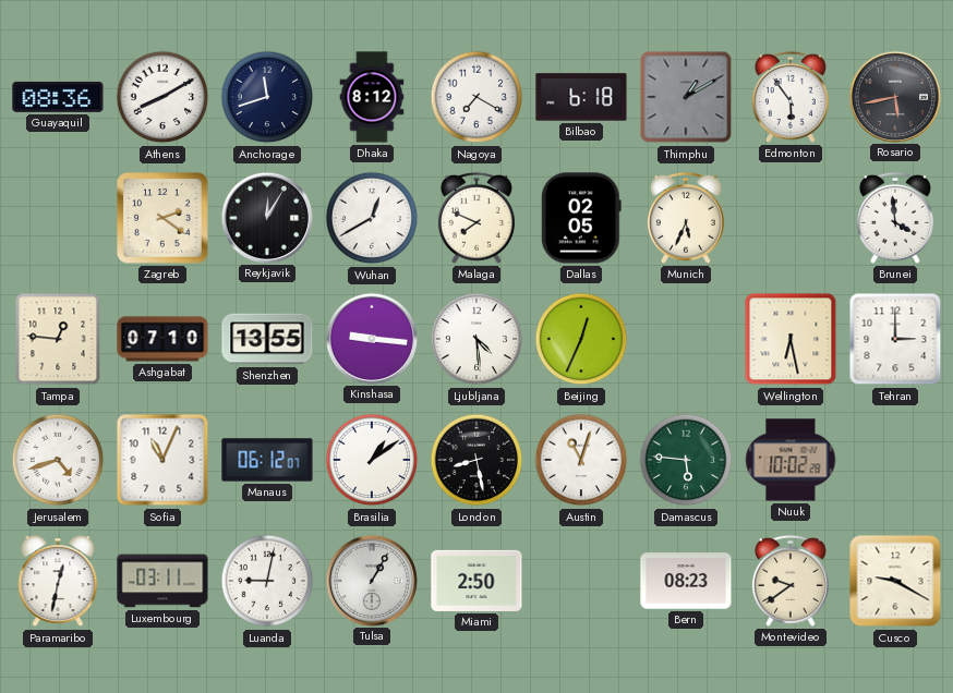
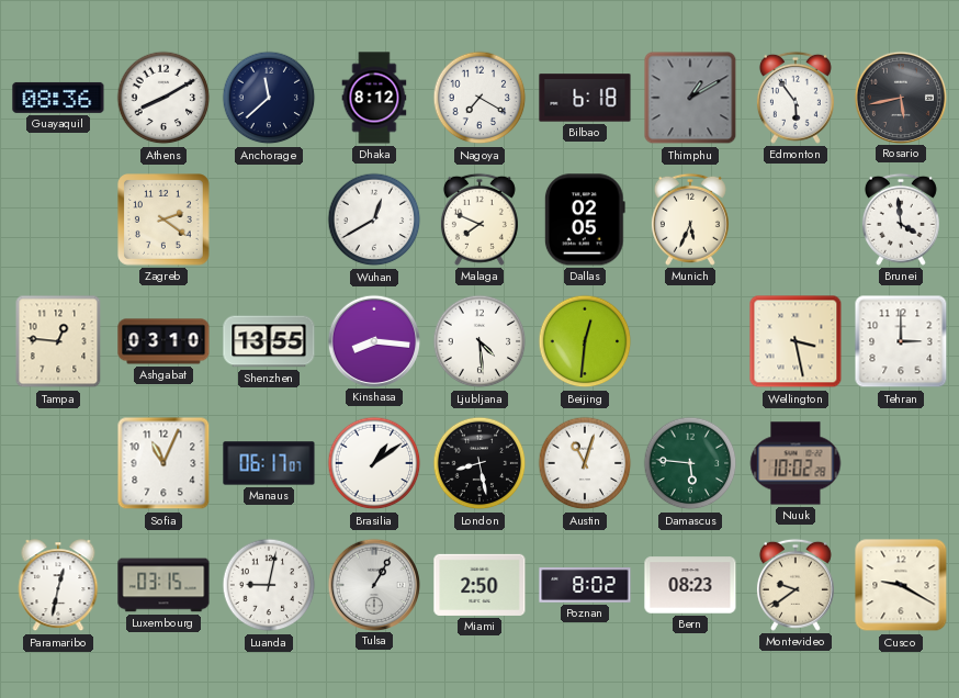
Anchorage: 11:42 -> 11:38
Reykjavik: 12:05 -> none
Ashgabat: 07:10 -> 03:10
Kinshasa: 9:16 -> 8:16
Beijing: 12:34 -> 12:31
Wellington: 6:28 -> 3:28
Jerusalem: 4:42 -> none
Manaus: 06:12 -> 06:17
Luxembourg: 03:11 -> 03:15
Poznan: none -> 8:02
